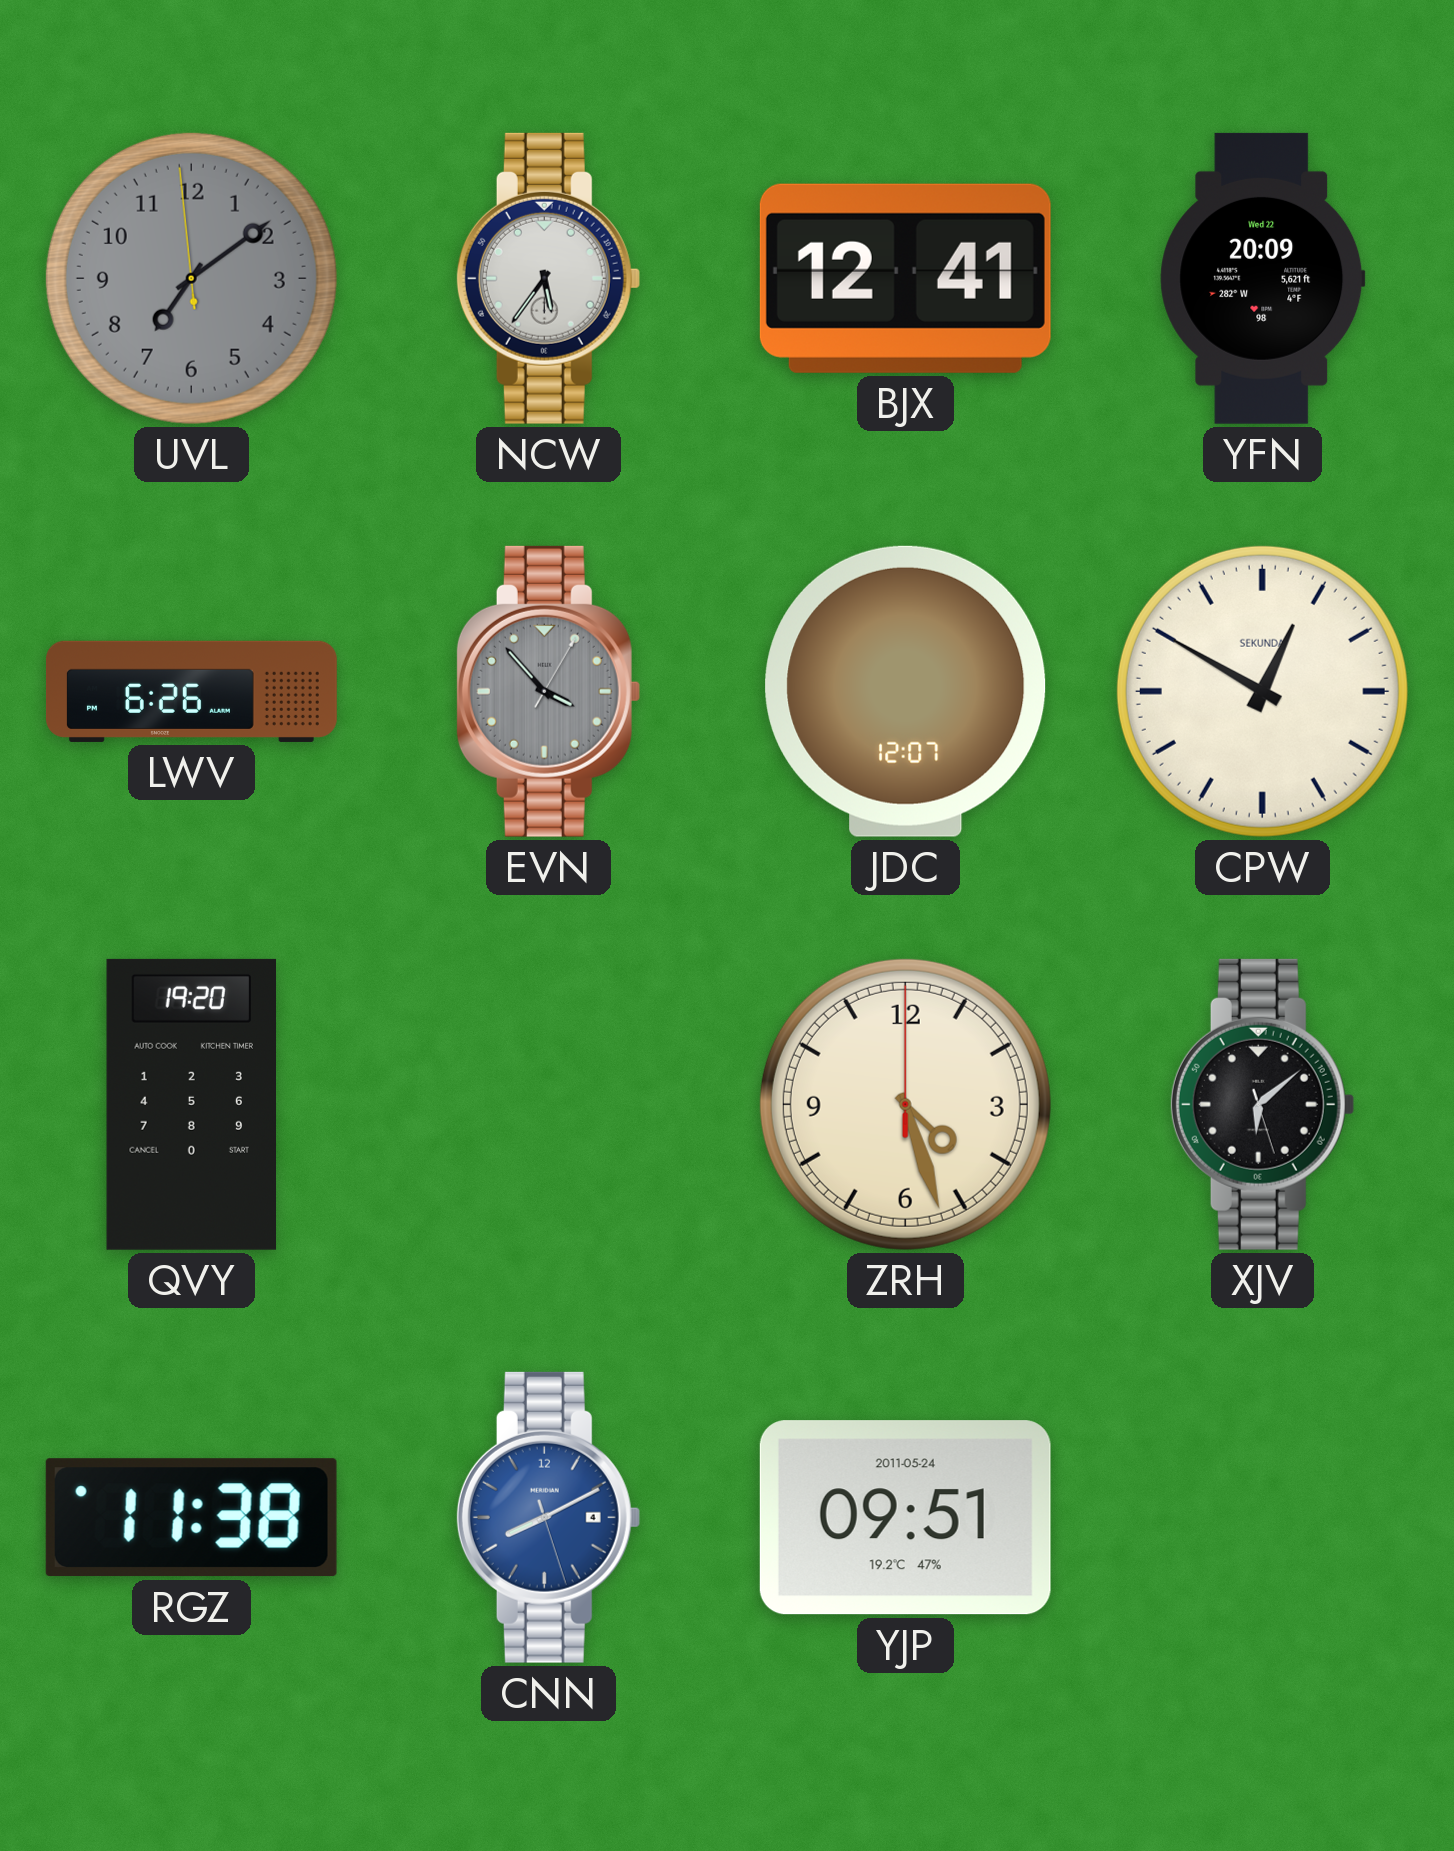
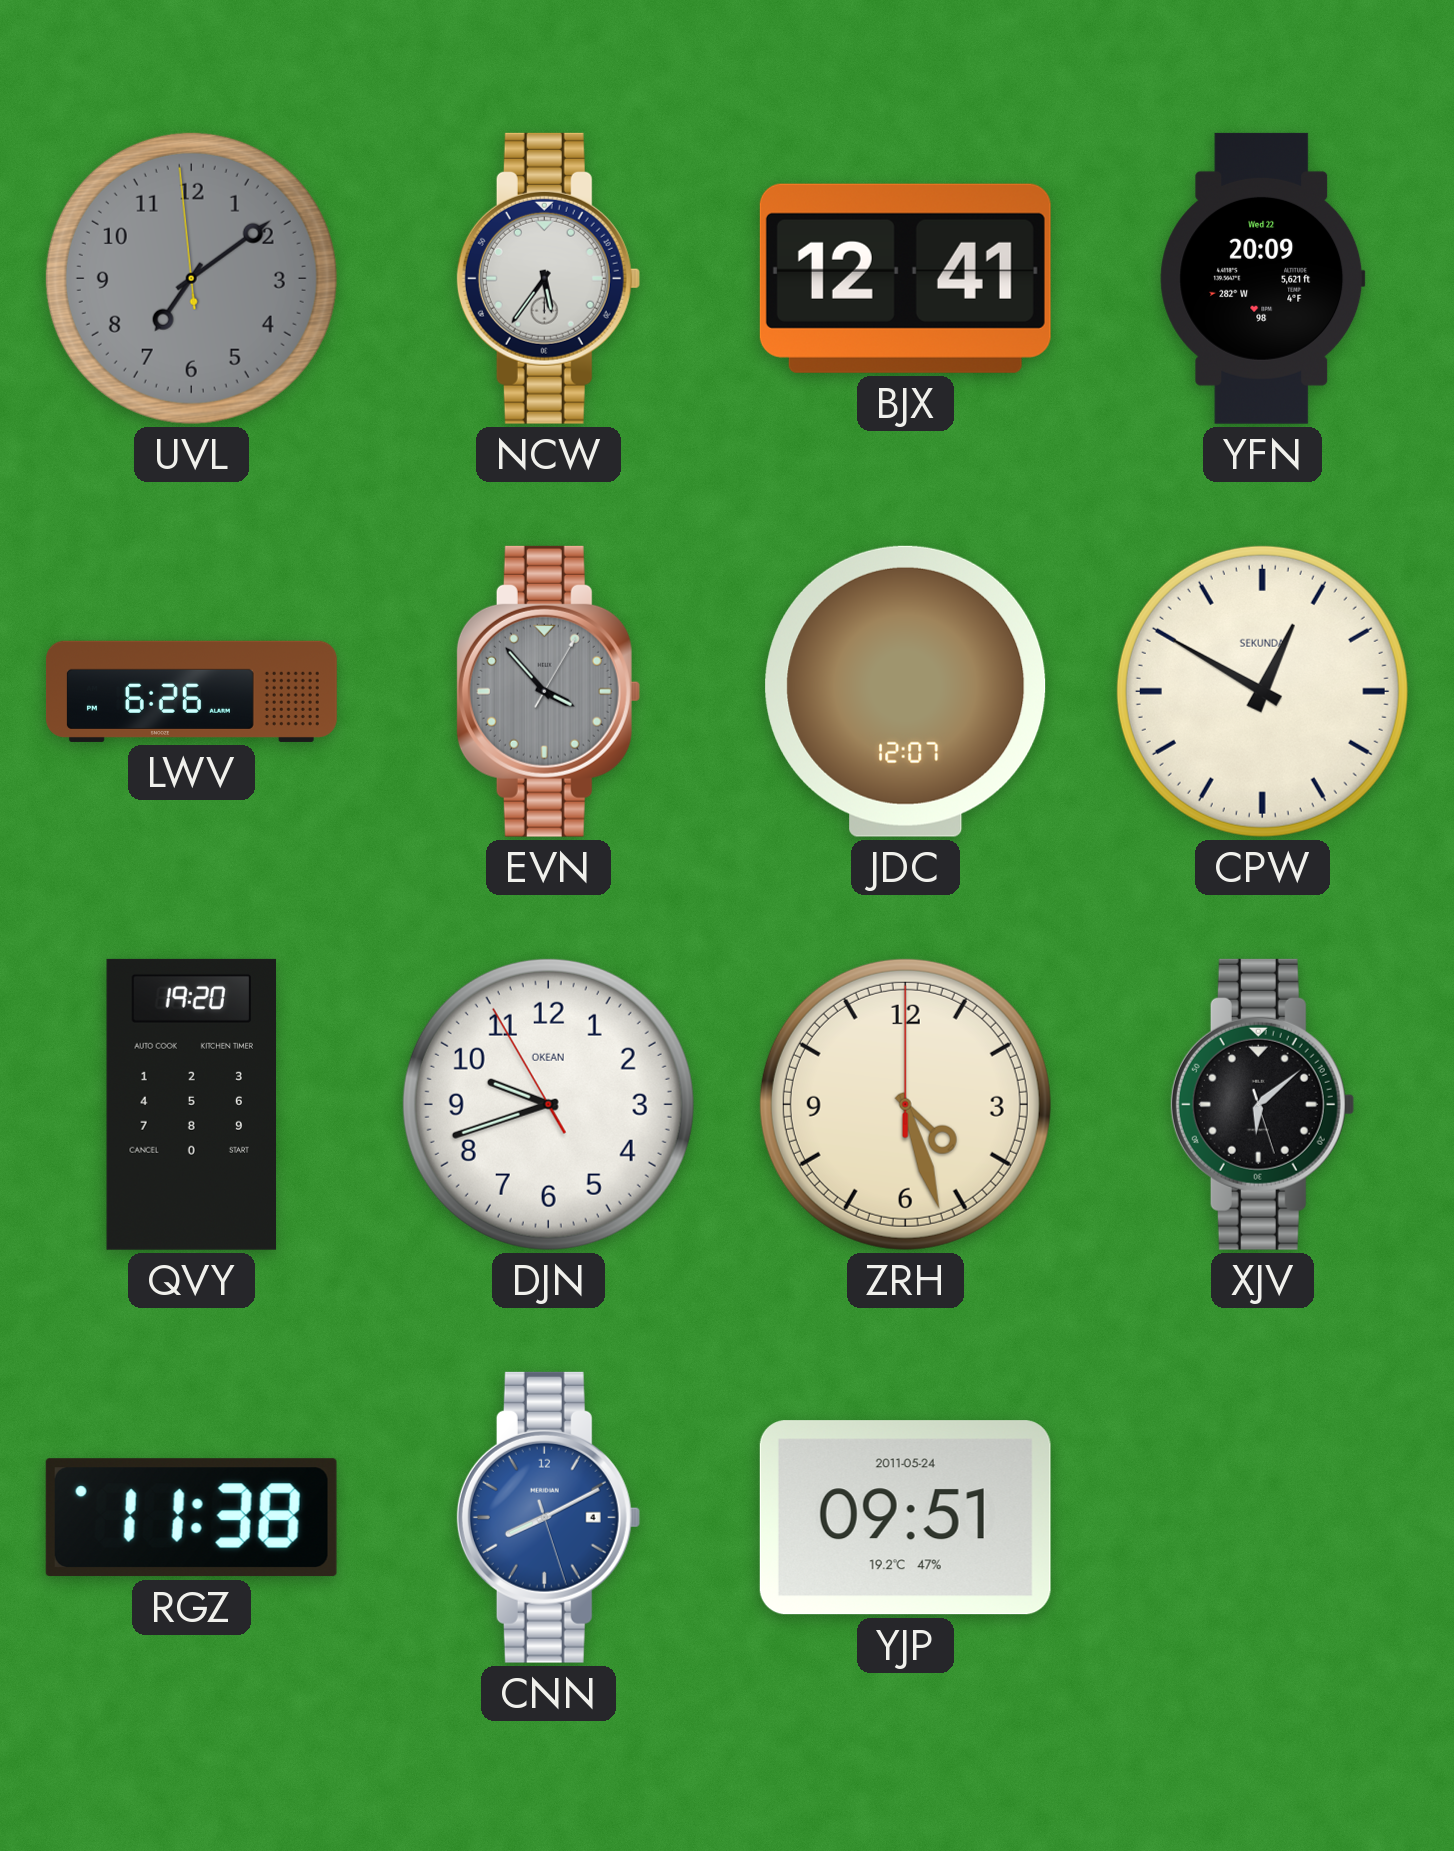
DJN: none -> 9:41
